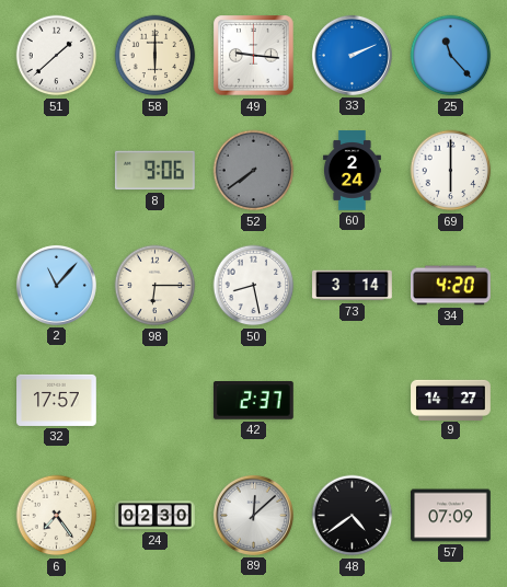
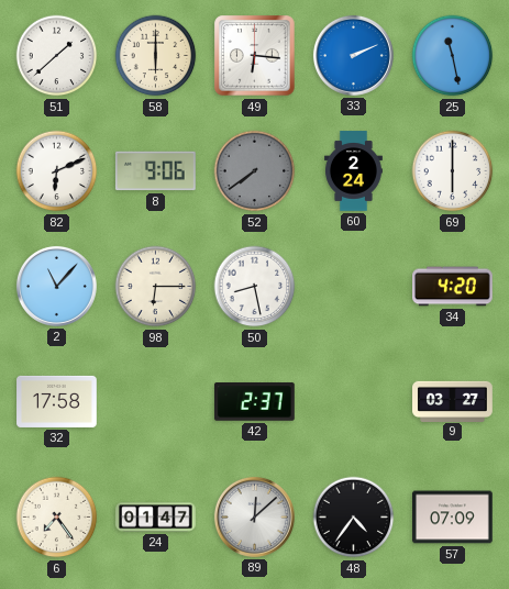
49: 9:16 -> 6:16
25: 11:23 -> 11:28
82: none -> 6:11
73: 3:14 -> none
32: 17:57 -> 17:58
9: 14:27 -> 03:27
24: 02:30 -> 01:47
48: 4:39 -> 4:36
